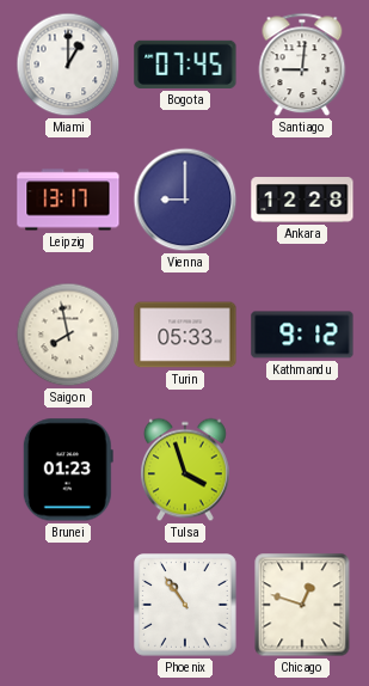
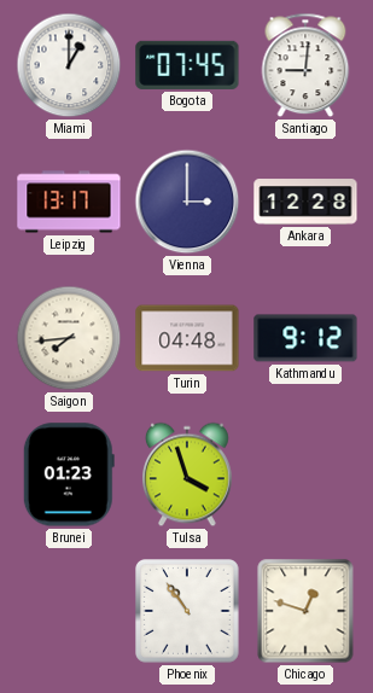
Vienna: 9:00 -> 3:00
Saigon: 7:58 -> 7:44
Turin: 05:33 -> 04:48
